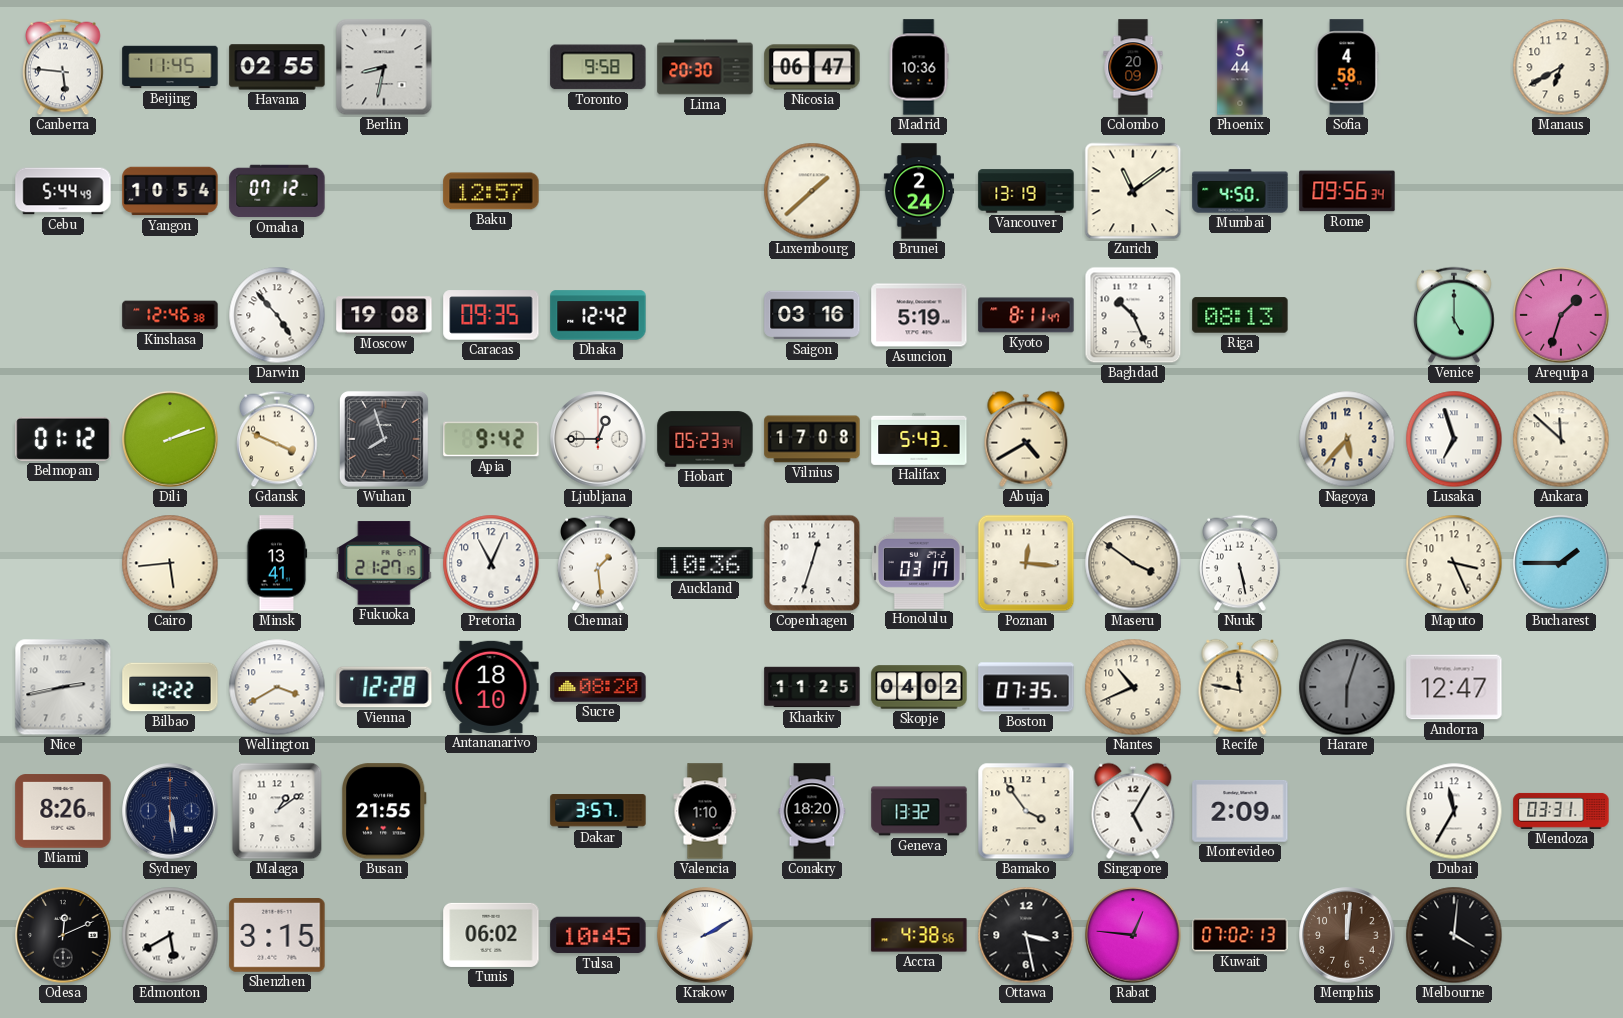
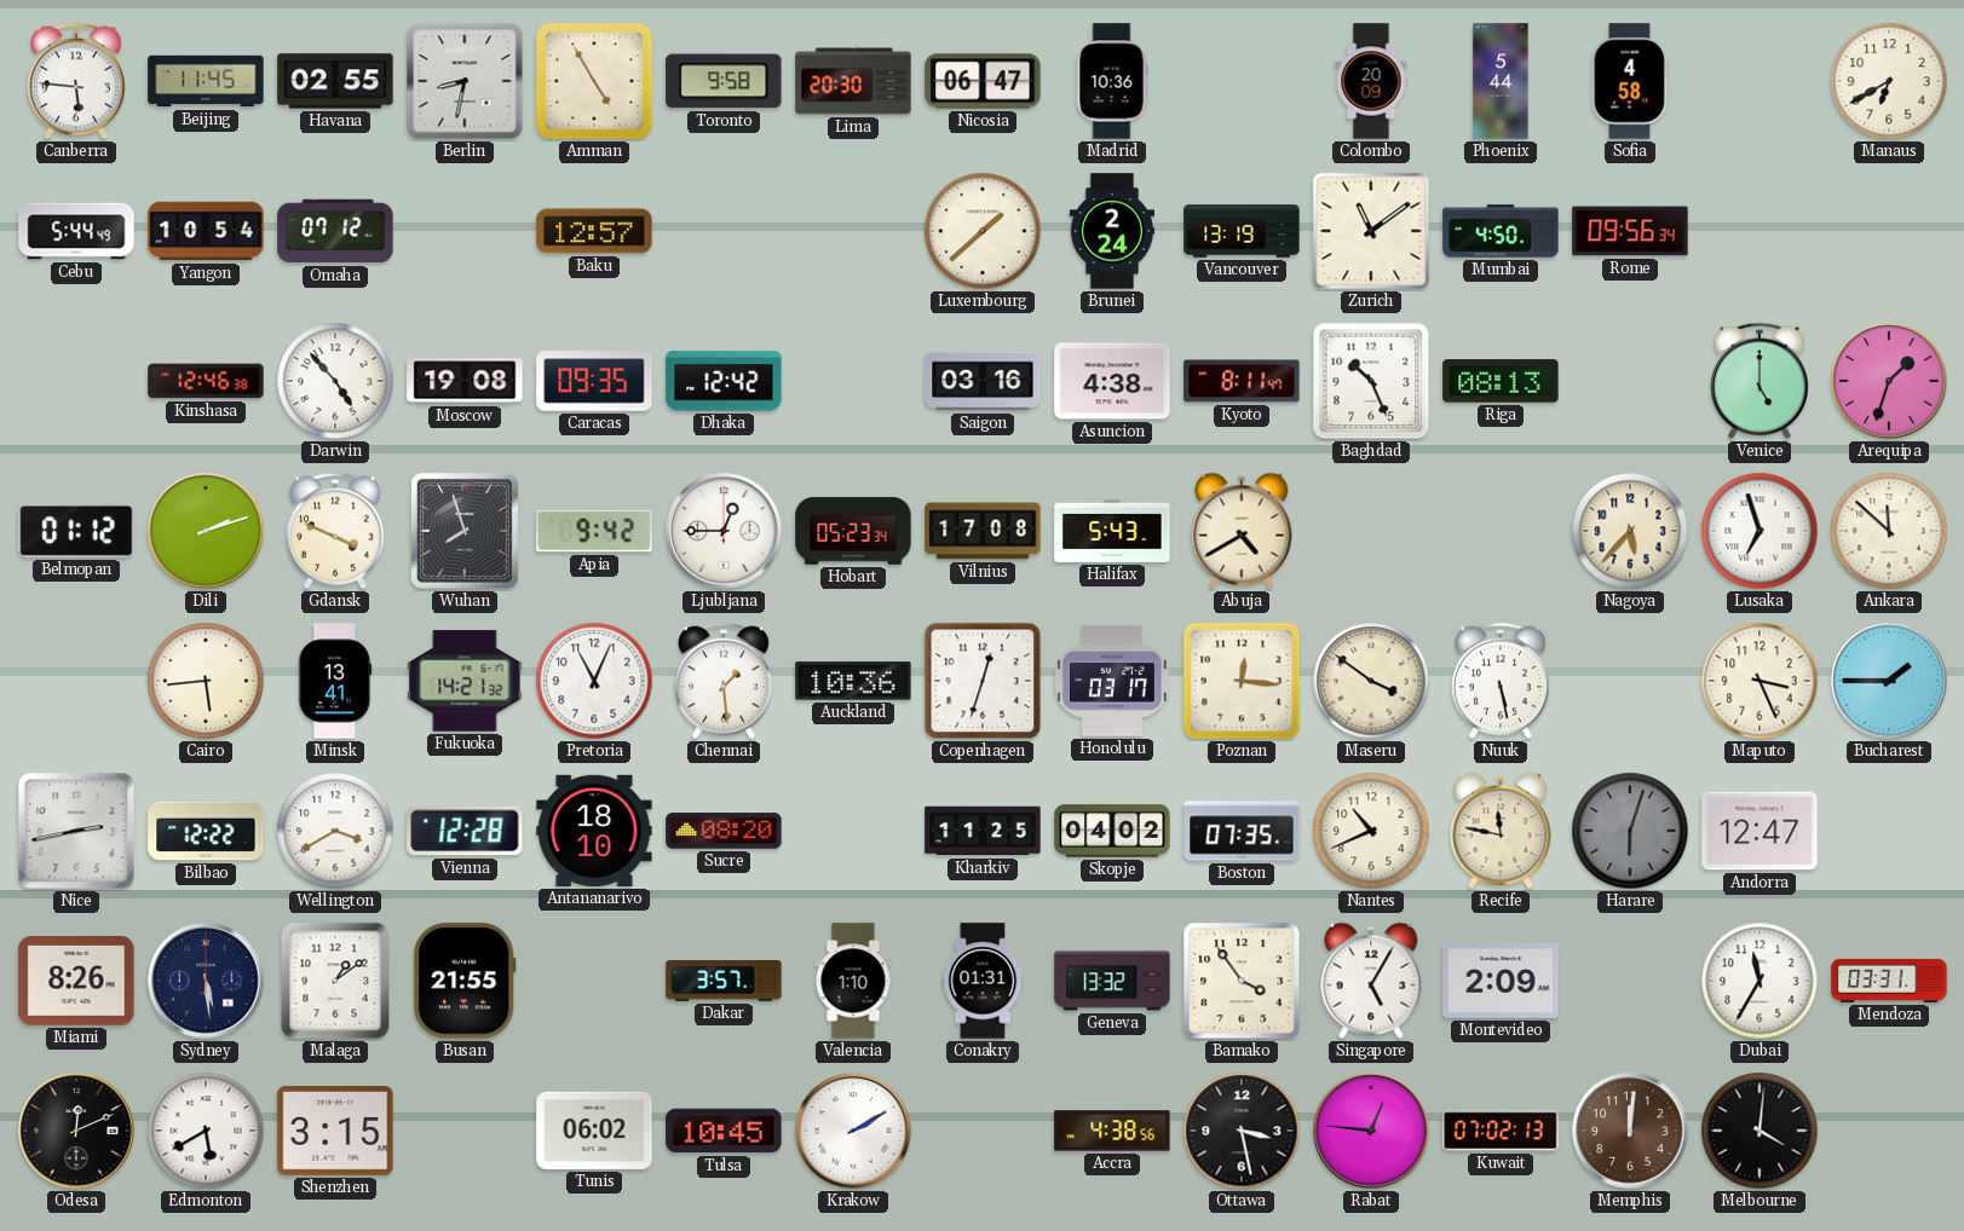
Amman: none -> 4:55
Asuncion: 5:19 -> 4:38
Fukuoka: 21:27 -> 14:21
Conakry: 18:20 -> 01:31
